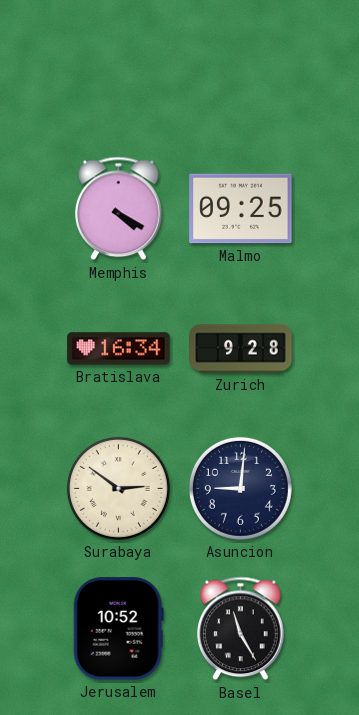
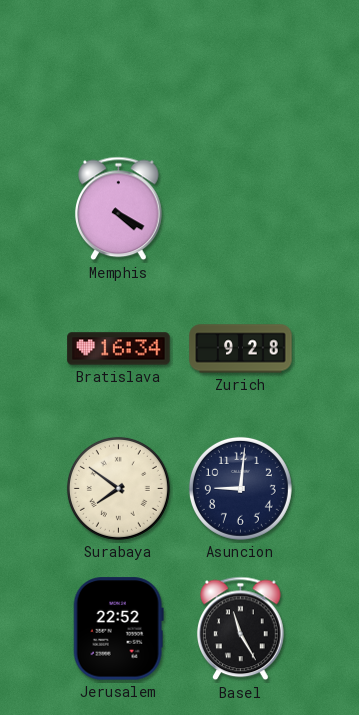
Malmo: 09:25 -> none
Surabaya: 2:51 -> 7:51
Jerusalem: 10:52 -> 22:52
